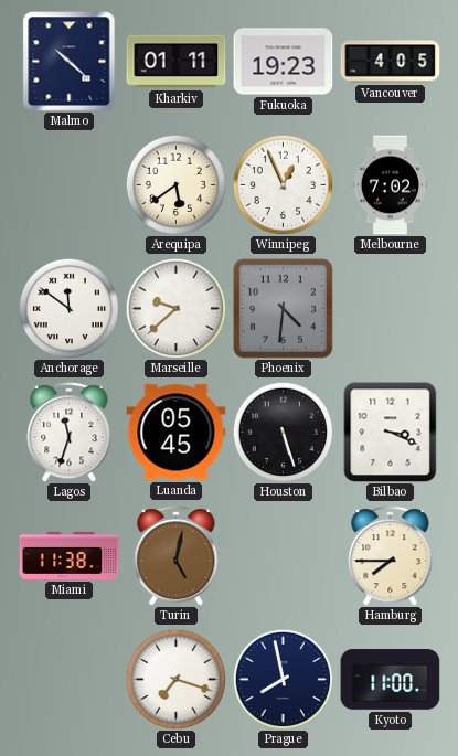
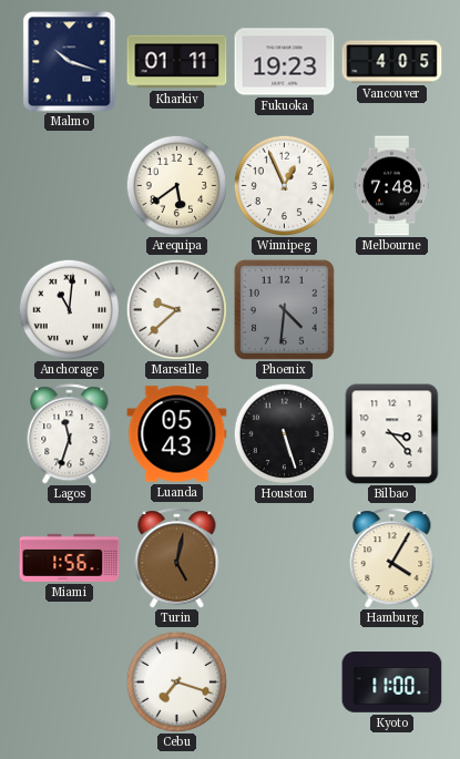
Malmo: 10:22 -> 10:18
Melbourne: 7:02 -> 7:48
Anchorage: 11:51 -> 11:01
Luanda: 05:45 -> 05:43
Bilbao: 3:19 -> 3:23
Miami: 11:38 -> 1:56
Hamburg: 7:45 -> 4:05
Prague: 7:58 -> none
